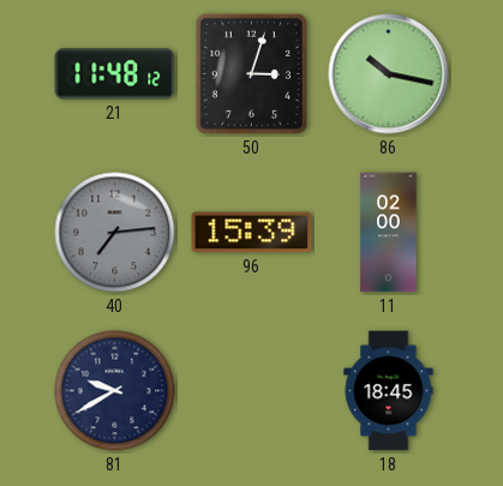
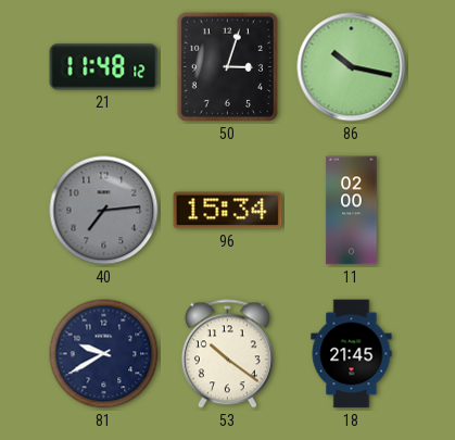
96: 15:39 -> 15:34
53: none -> 10:21
18: 18:45 -> 21:45
